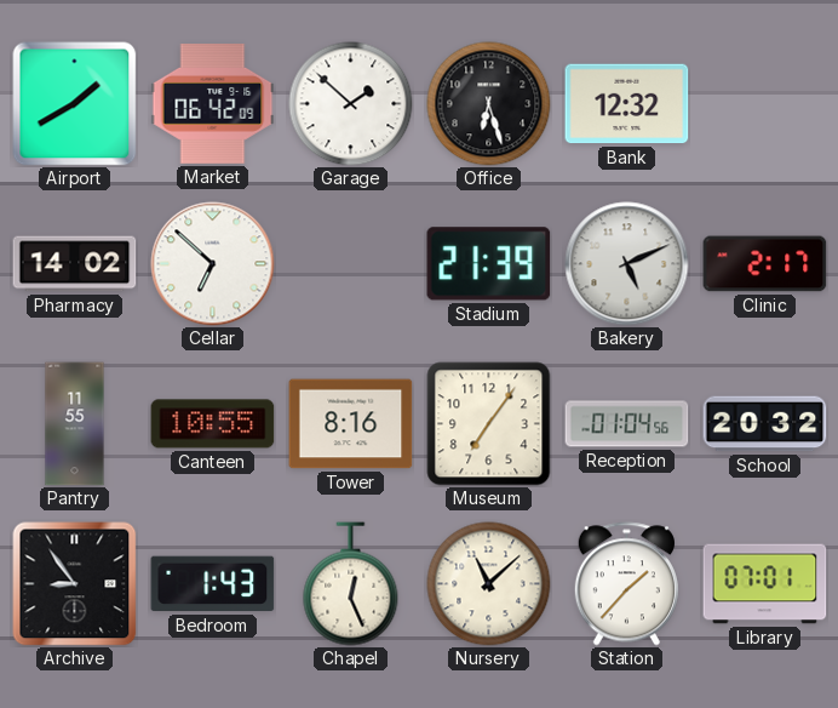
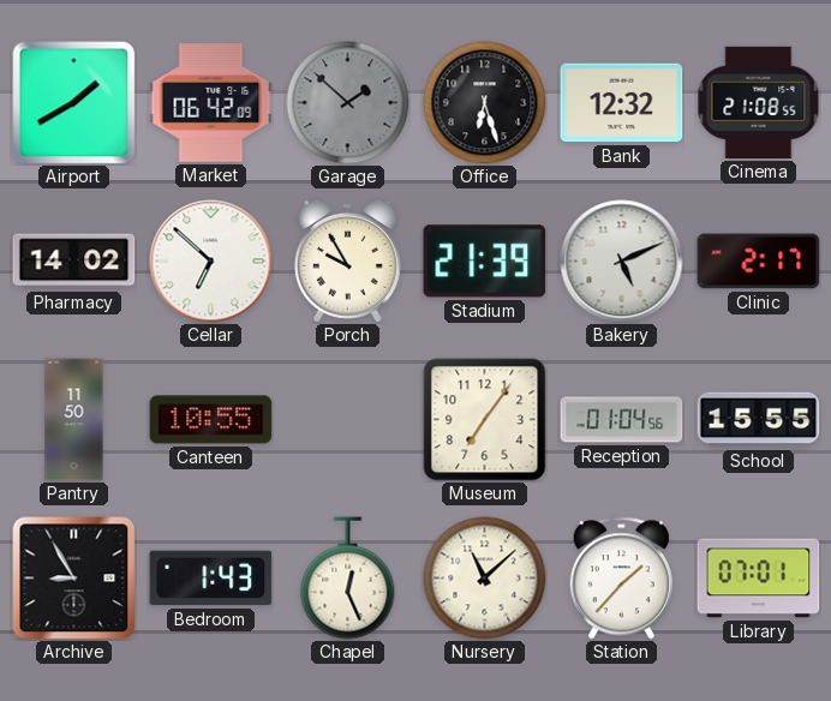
Garage dial: white -> grey
Cinema: none -> 21:08
Porch: none -> 9:55
Pantry: 11:55 -> 11:50
Tower: 8:16 -> none
School: 20:32 -> 15:55
Archive: 8:54 -> 8:55
